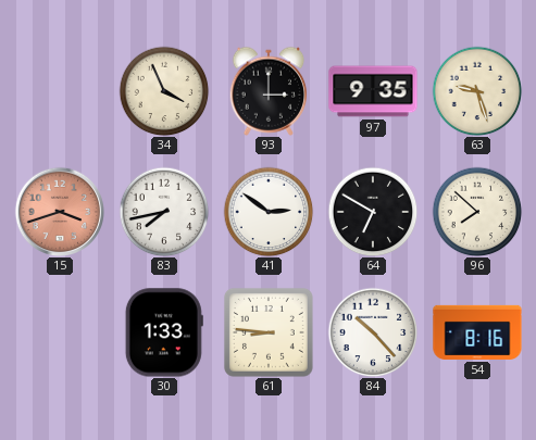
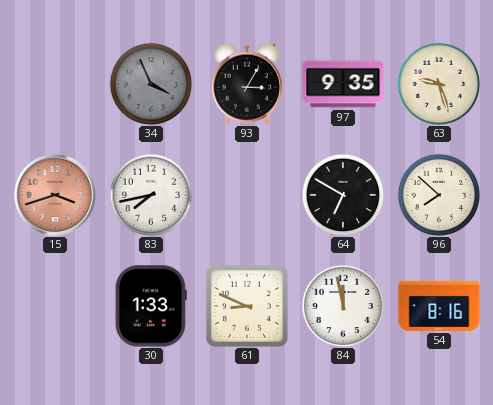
34 dial: cream -> grey
93: 3:00 -> 3:05
41: 2:51 -> none
61: 8:46 -> 8:49
84: 10:23 -> 11:58
